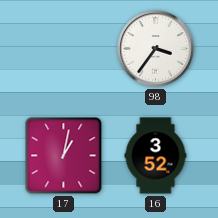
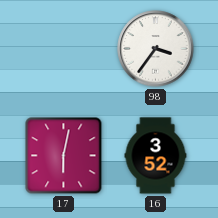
17: 1:02 -> 6:02
